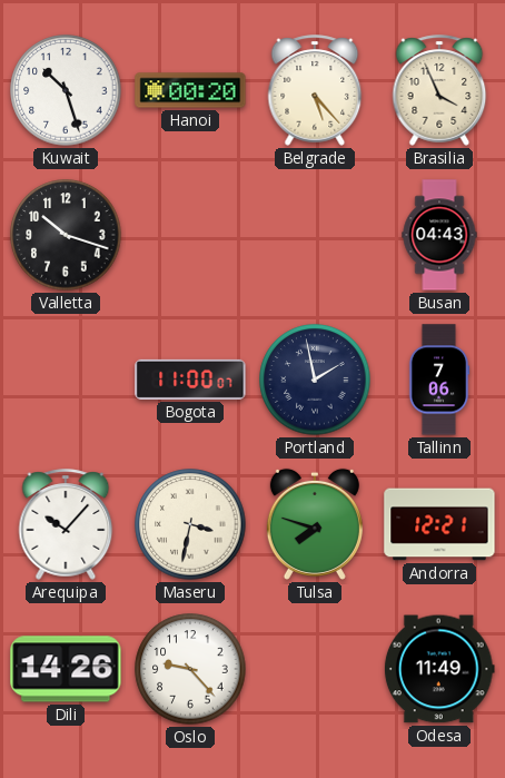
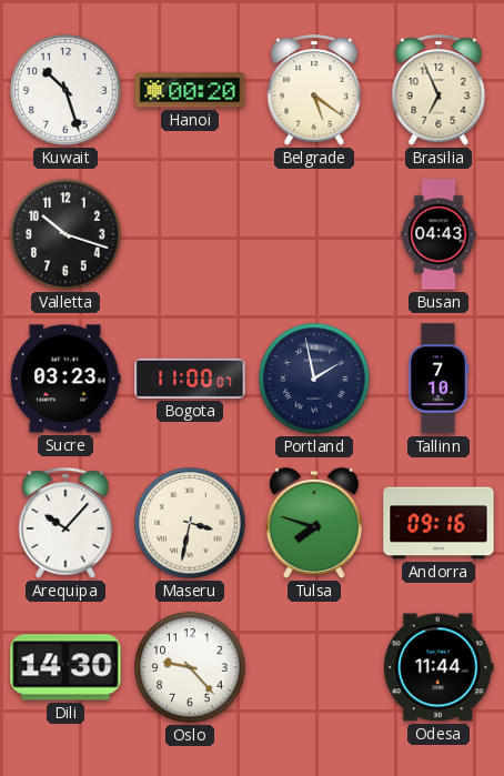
Belgrade: 5:23 -> 5:21
Brasilia: 3:56 -> 6:56
Sucre: none -> 03:23
Tallinn: 7:06 -> 7:10
Andorra: 12:21 -> 09:16
Dili: 14:26 -> 14:30
Odesa: 11:49 -> 11:44
